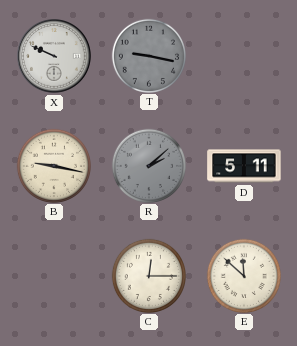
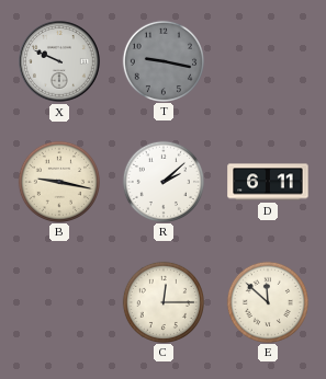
R dial: grey -> white
D: 5:11 -> 6:11
